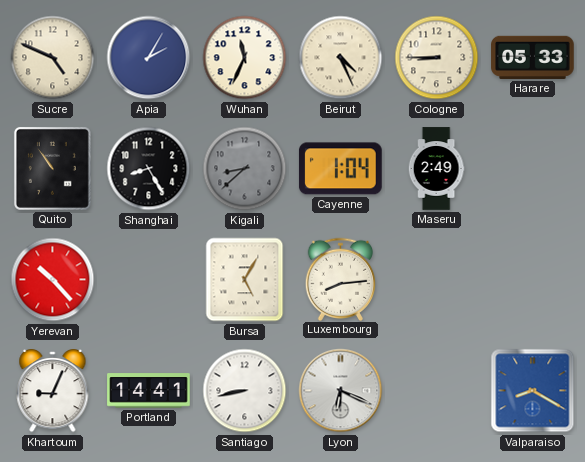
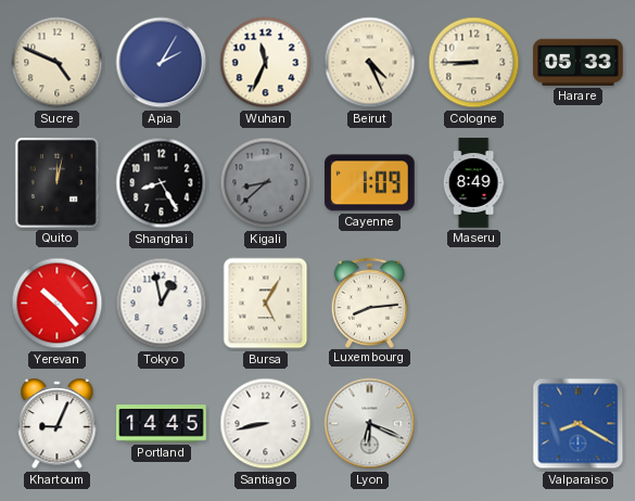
Quito: 10:54 -> 12:02
Cayenne: 1:04 -> 1:09
Maseru: 2:49 -> 8:49
Tokyo: none -> 12:58
Portland: 14:41 -> 14:45
